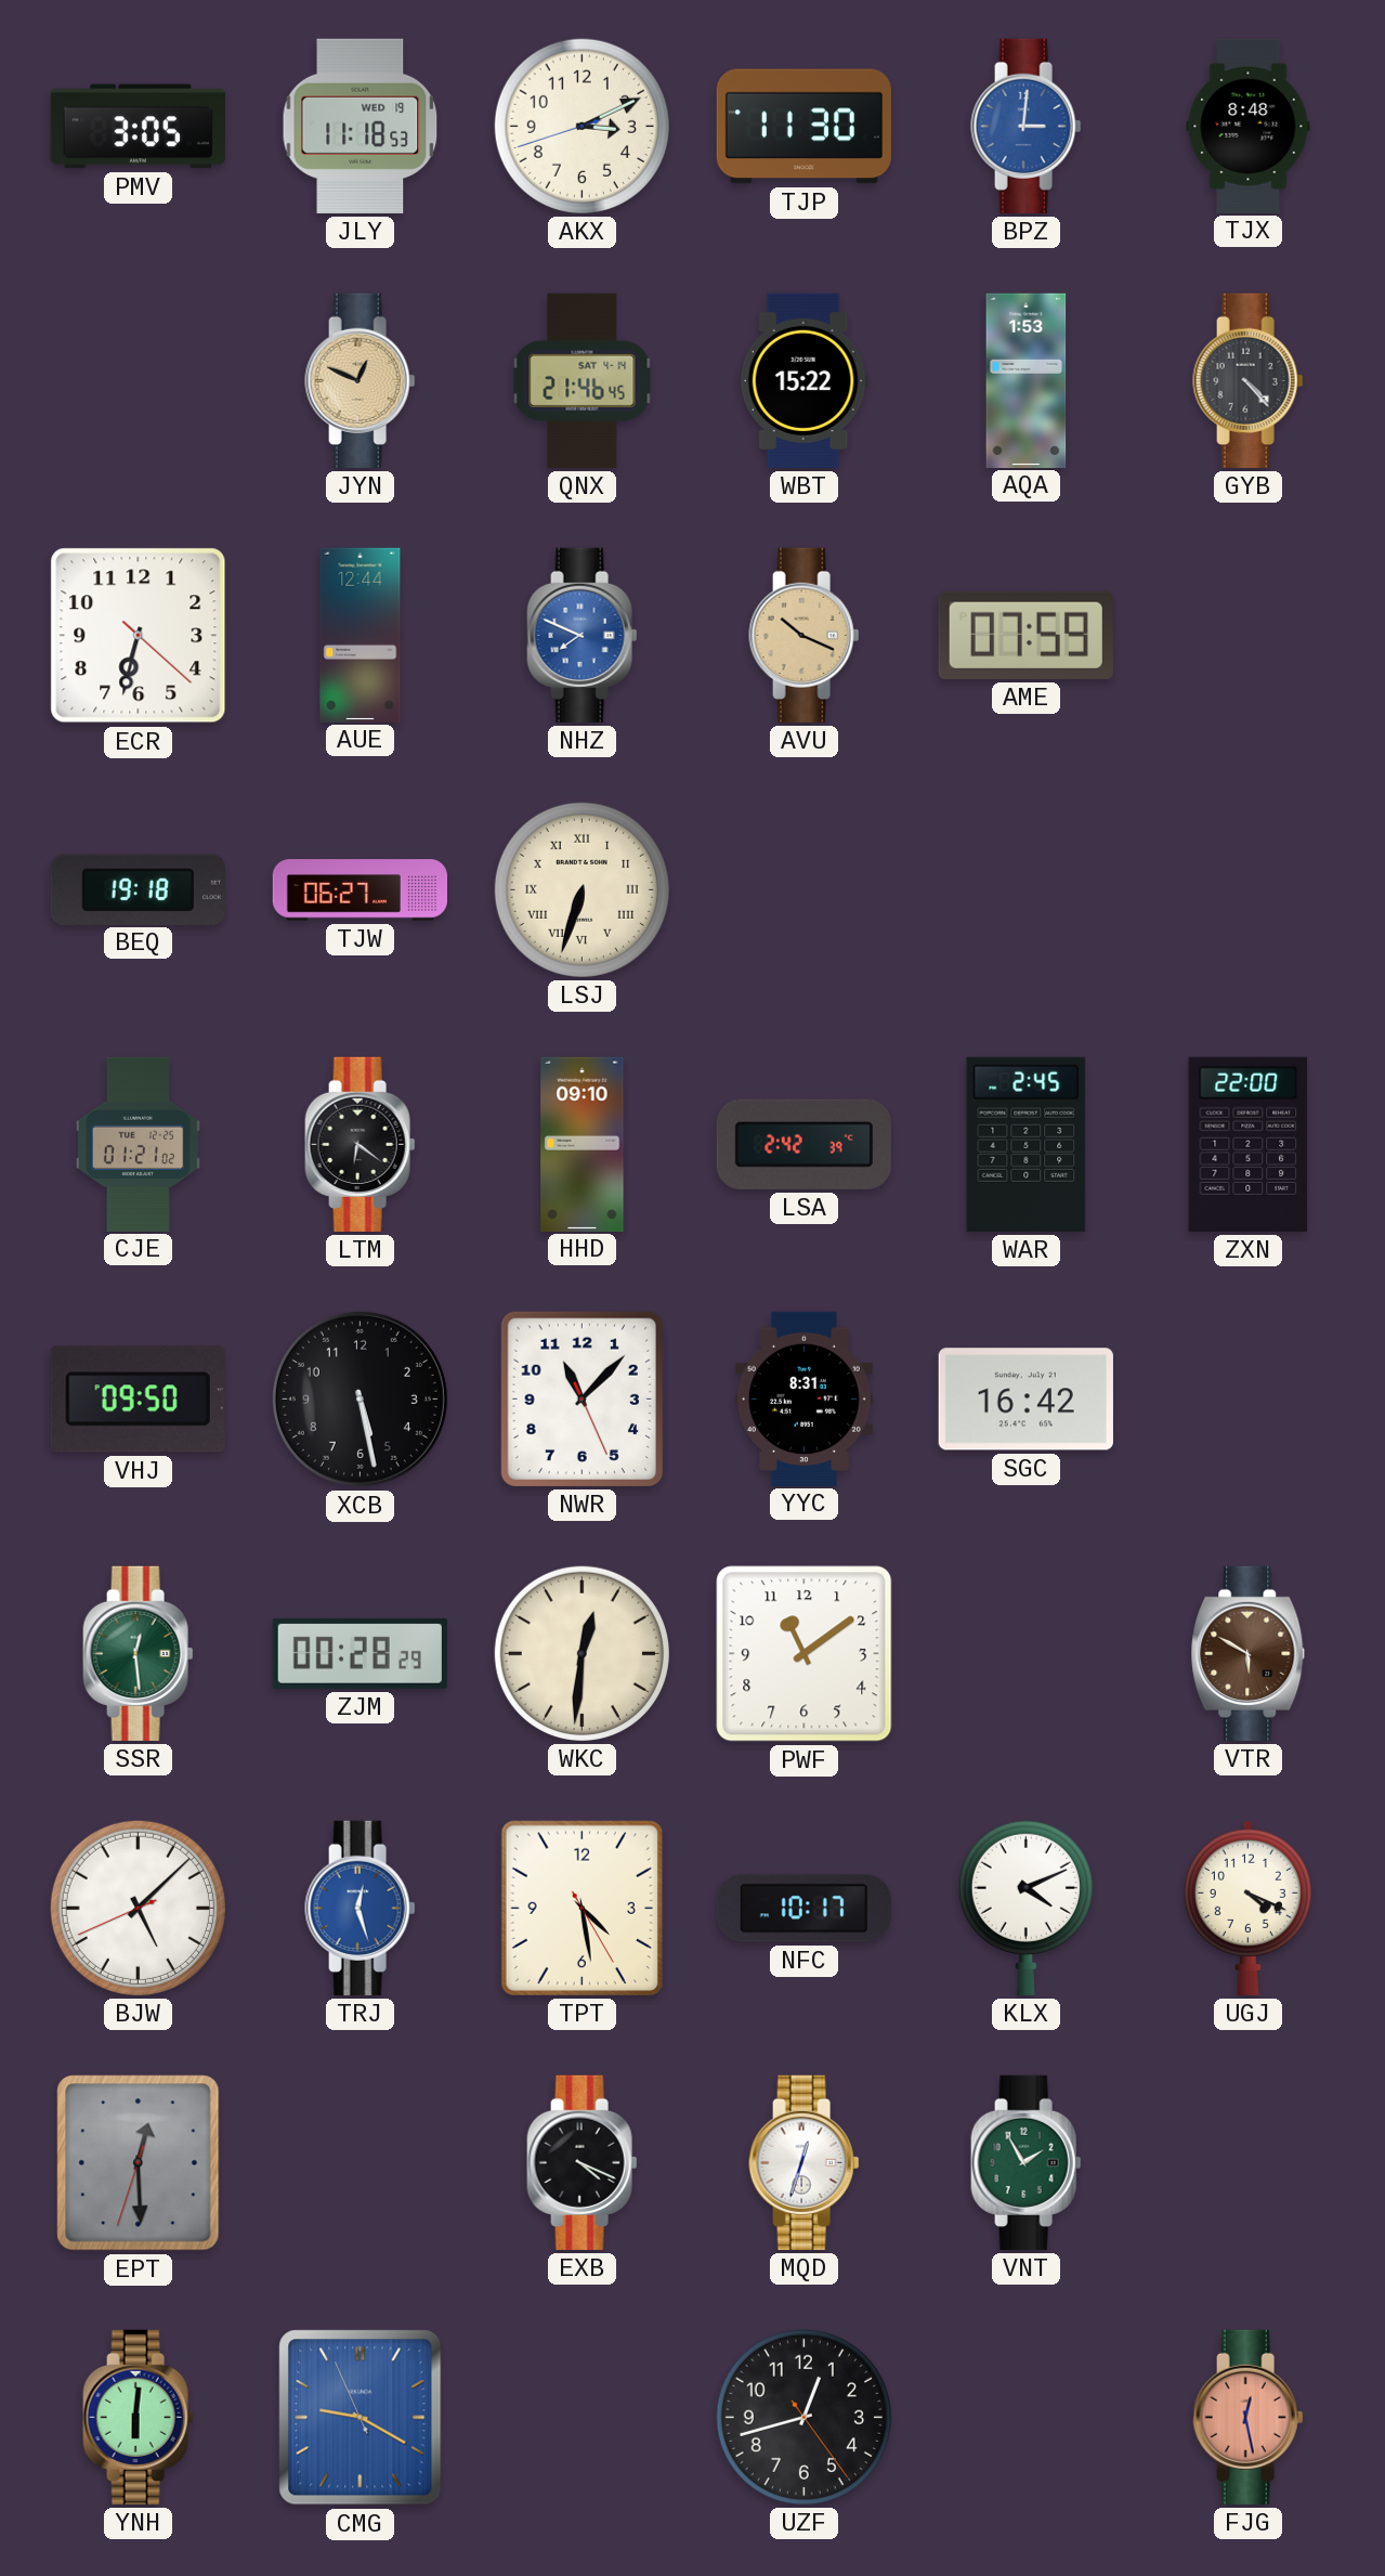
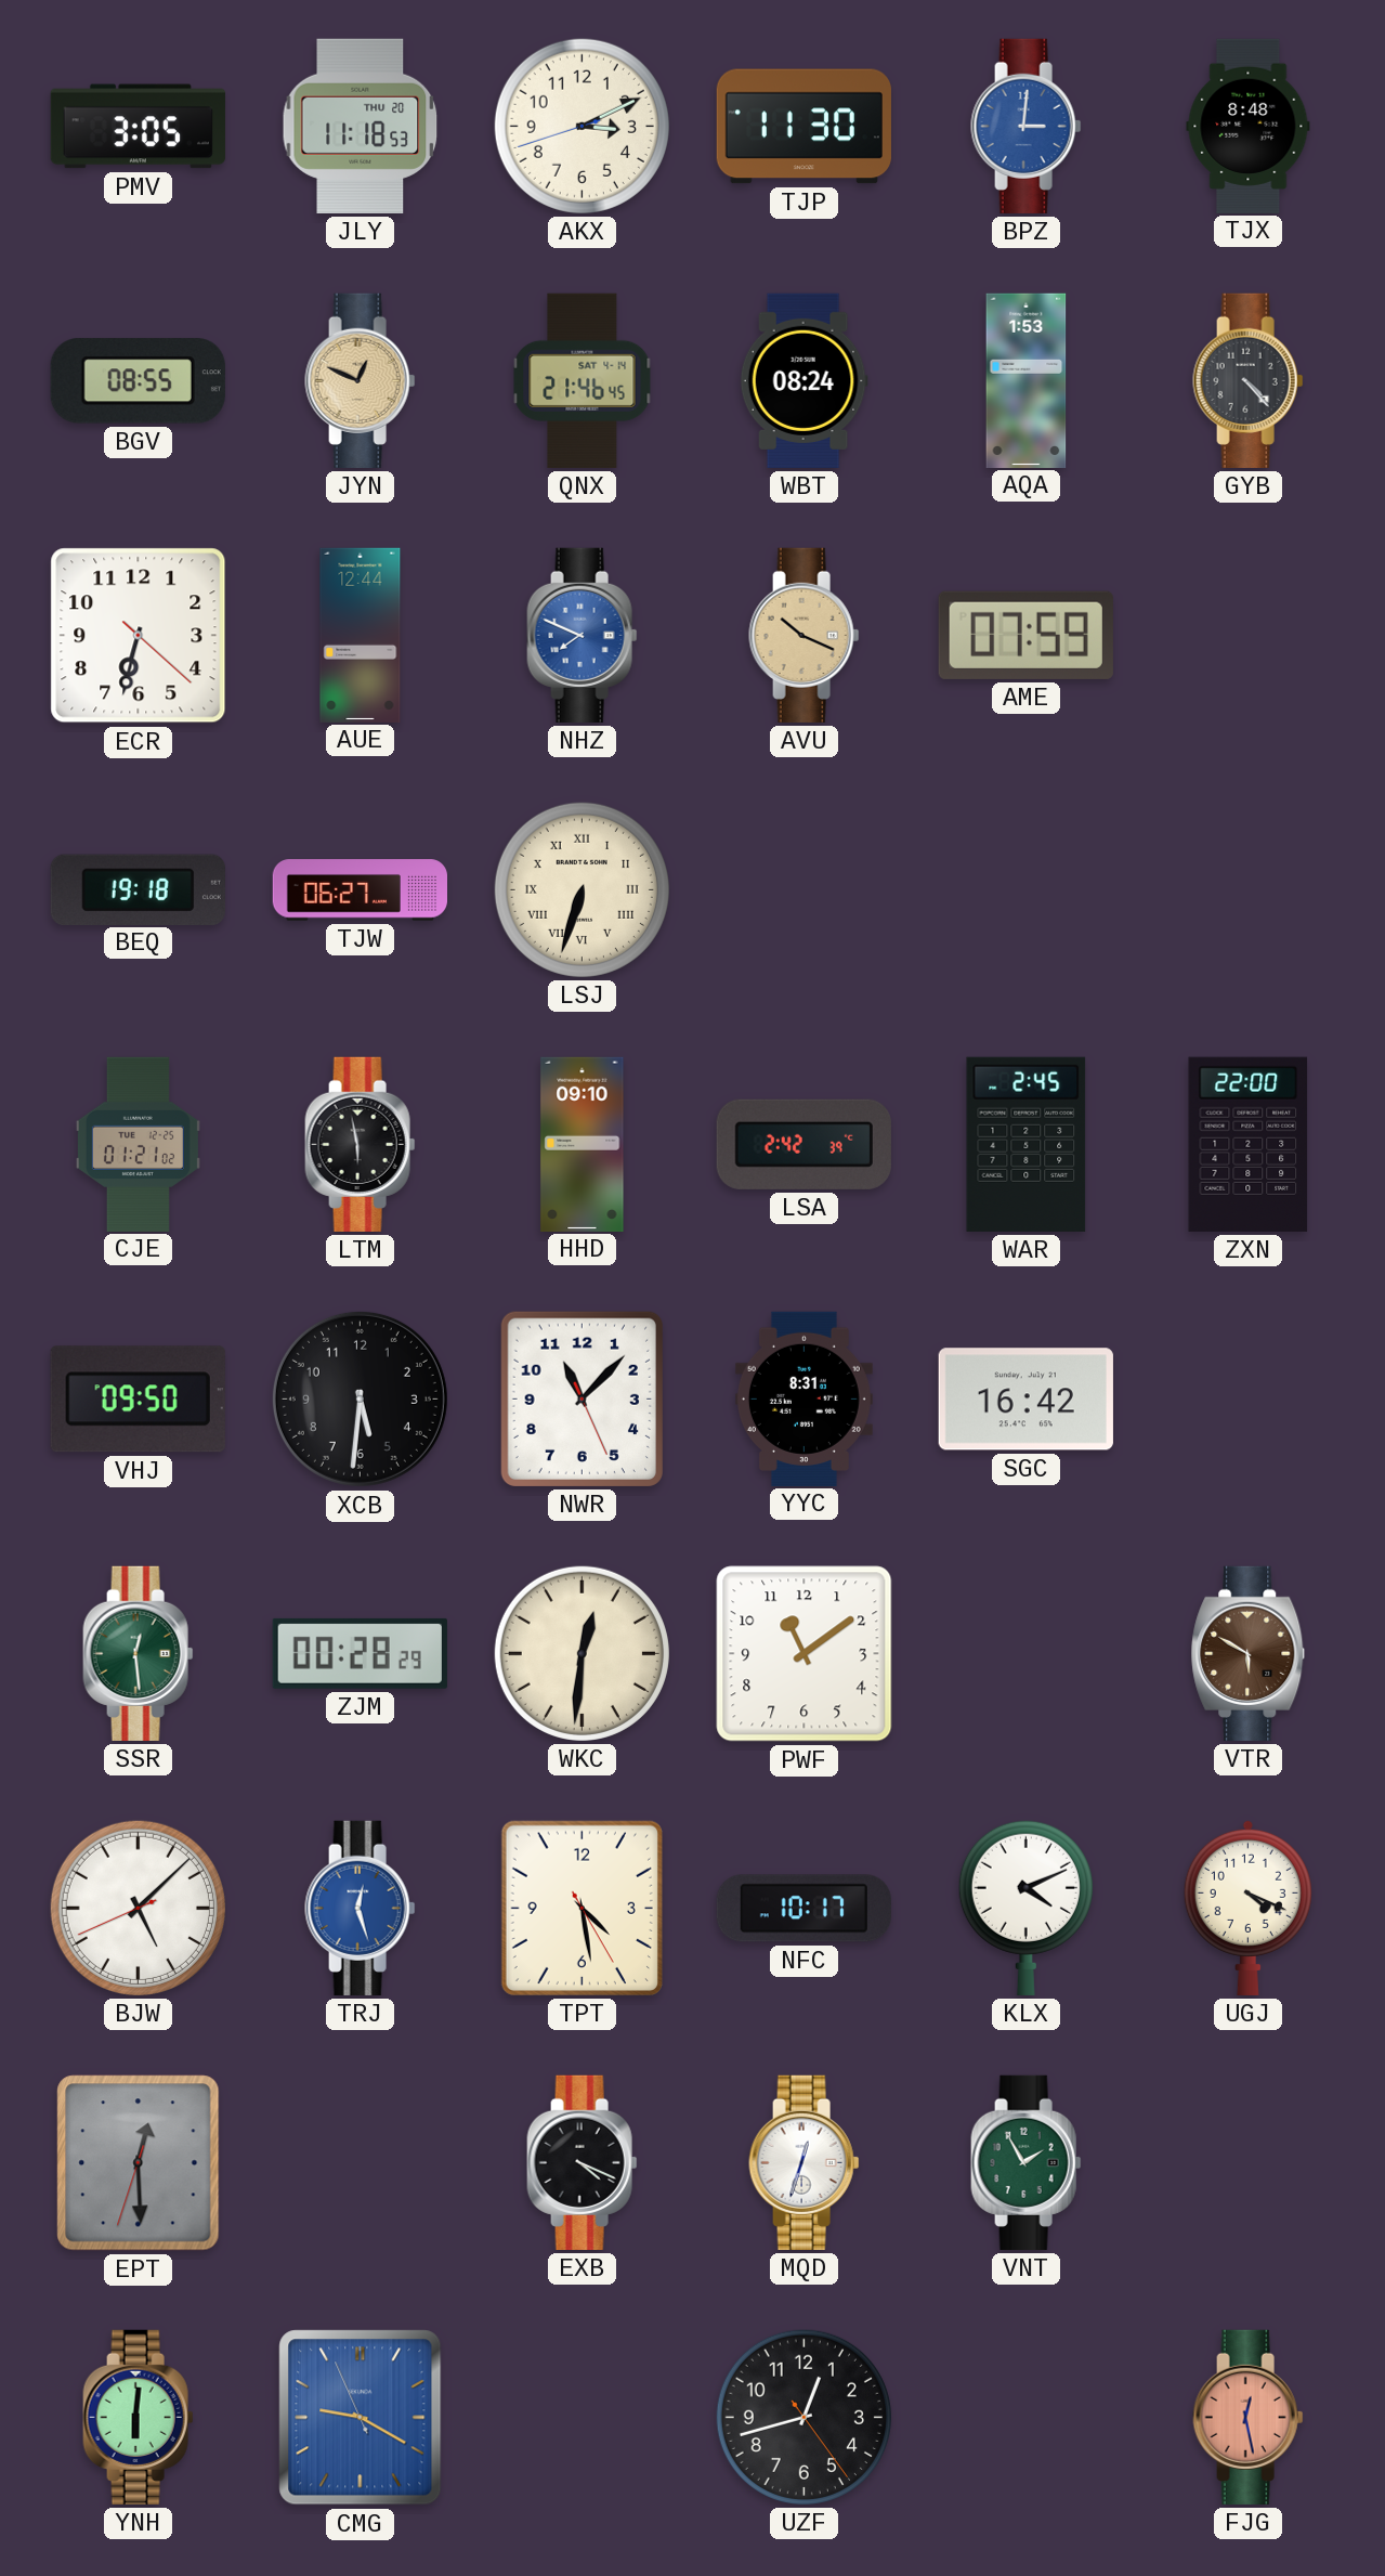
JLY date: WED 19 -> THU 20
BGV: none -> 08:55
WBT: 15:22 -> 08:24
LTM: 6:21 -> 5:58
XCB: 5:28 -> 5:31
